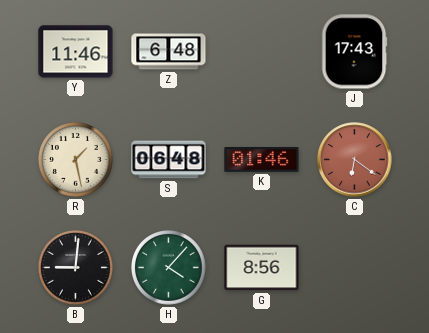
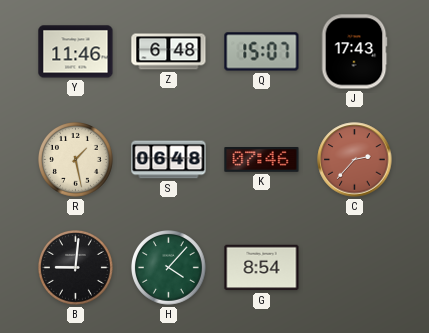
Q: none -> 15:07
K: 01:46 -> 07:46
C: 6:21 -> 2:37
G: 8:56 -> 8:54
